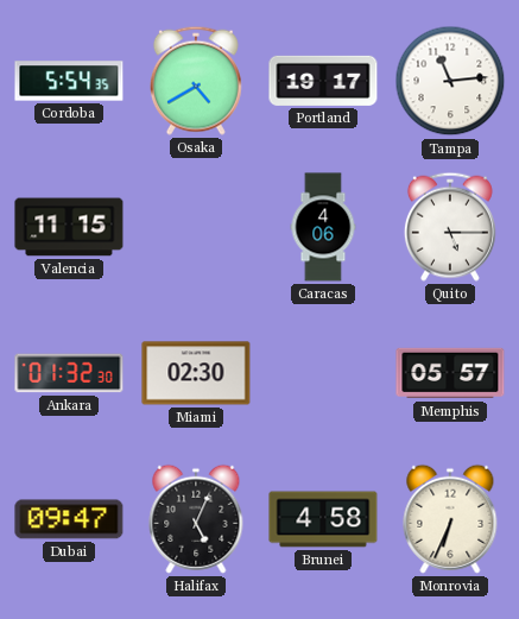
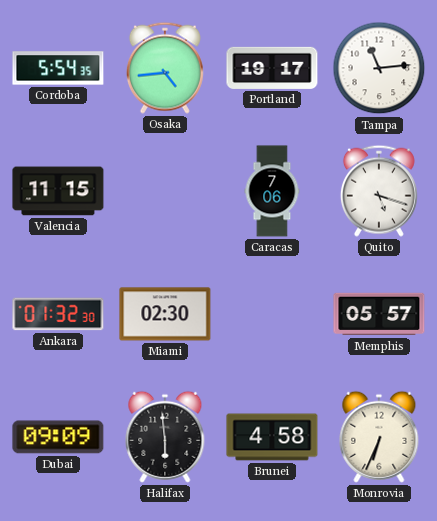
Osaka: 4:40 -> 4:44
Caracas: 4:06 -> 7:06
Quito: 5:15 -> 5:18
Dubai: 09:47 -> 09:09
Halifax: 5:04 -> 5:59
